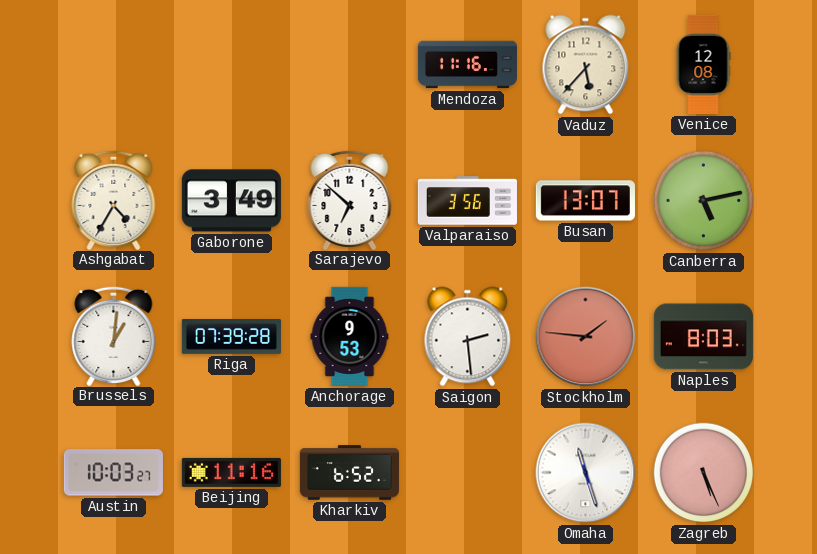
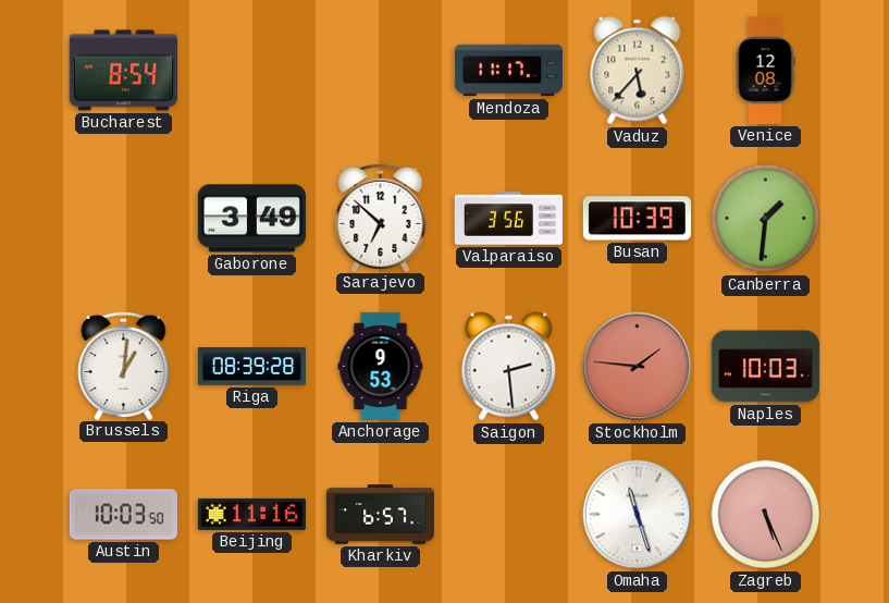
Bucharest: none -> 8:54
Mendoza: 11:16 -> 11:17
Ashgabat: 4:35 -> none
Busan: 13:07 -> 10:39
Canberra: 5:13 -> 1:31
Riga: 07:39 -> 08:39
Naples: 8:03 -> 10:03
Austin: 10:03:27 -> 10:03:50
Kharkiv: 6:52 -> 6:57
